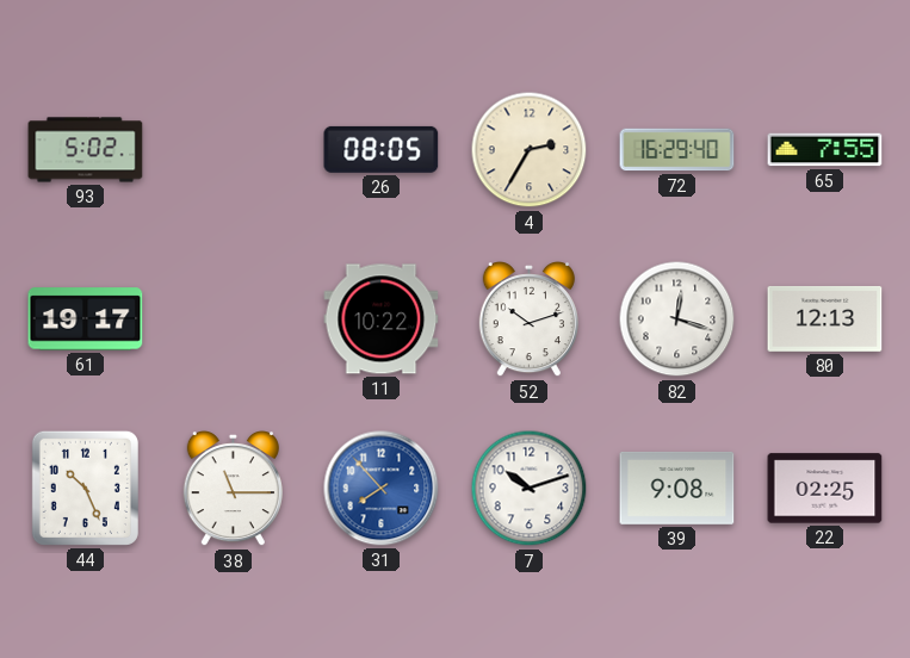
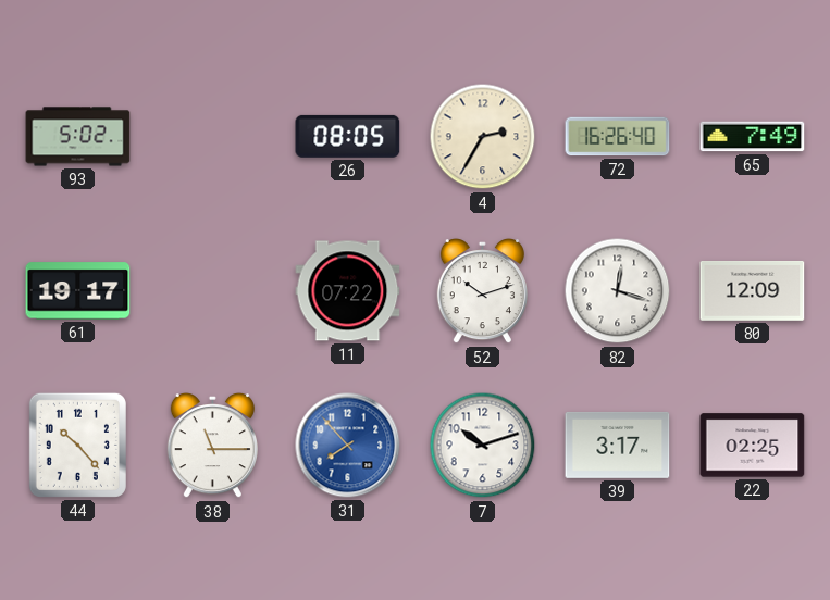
72: 16:29 -> 16:26
65: 7:55 -> 7:49
11: 10:22 -> 07:22
80: 12:13 -> 12:09
44: 10:26 -> 10:23
39: 9:08 -> 3:17
